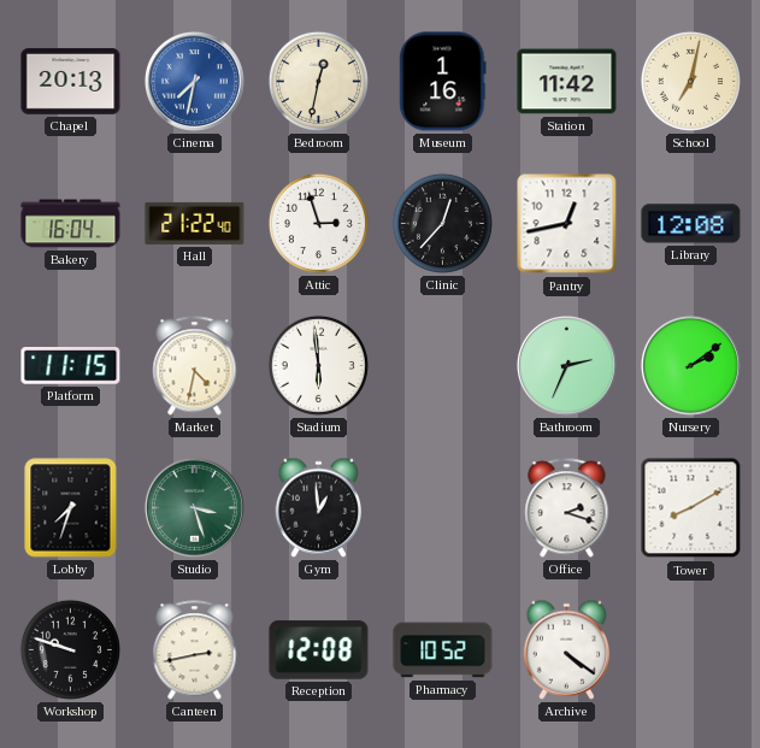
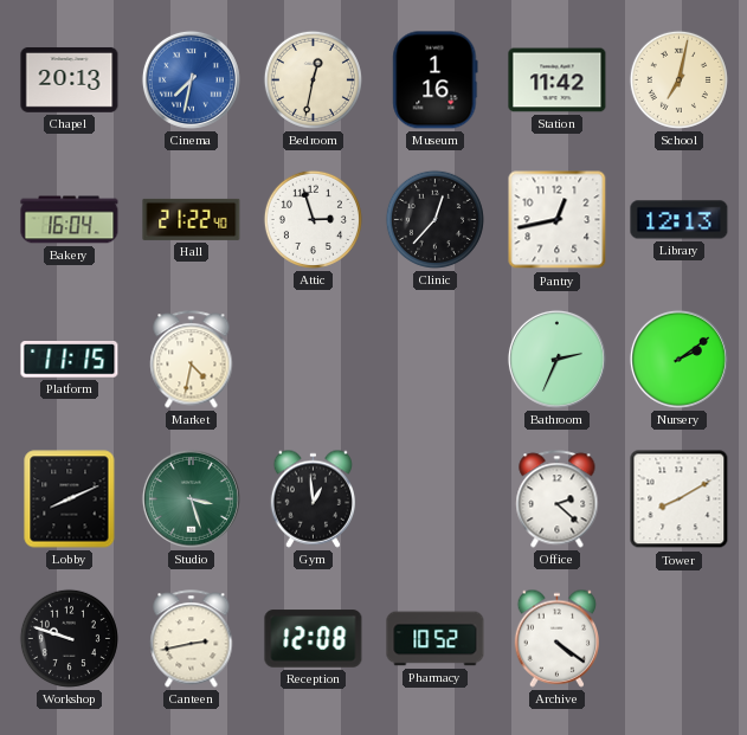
Library: 12:08 -> 12:13
Stadium: 5:59 -> none
Lobby: 7:33 -> 8:11
Office: 2:18 -> 2:22
